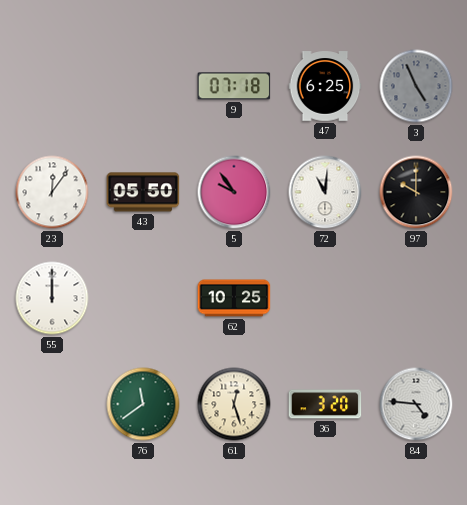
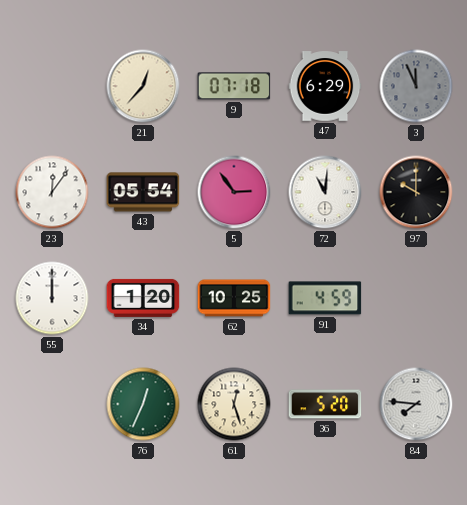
21: none -> 12:37
47: 6:25 -> 6:29
3: 4:56 -> 11:56
43: 05:50 -> 05:54
5: 9:54 -> 2:54
34: none -> 1:20
91: none -> 4:59
76: 11:39 -> 12:34
36: 3:20 -> 5:20
84: 4:46 -> 7:46
